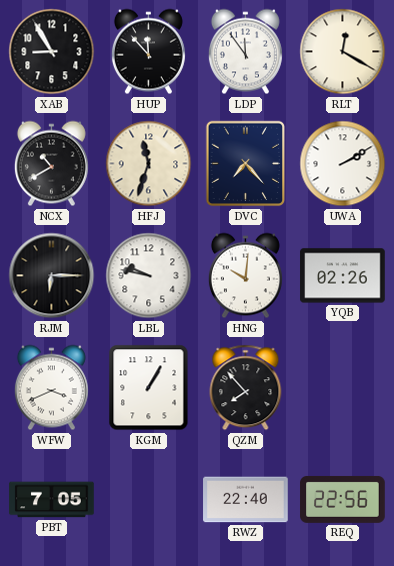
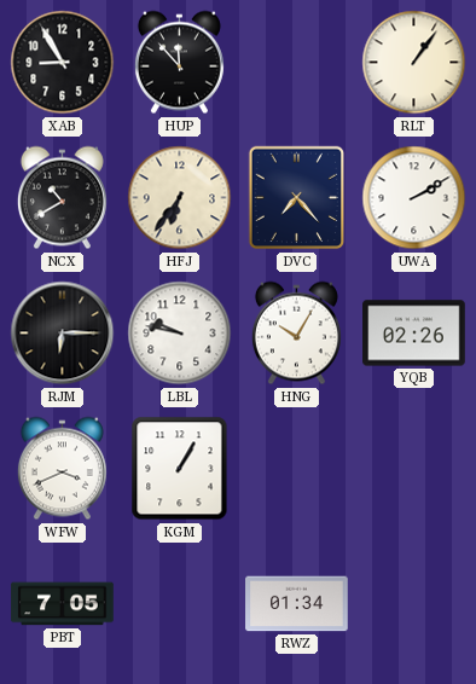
LDP: 11:54 -> none
RLT: 12:20 -> 1:06
HFJ: 11:33 -> 6:36
HNG: 10:01 -> 10:05
QZM: 7:53 -> none
RWZ: 22:40 -> 01:34
REQ: 22:56 -> none
